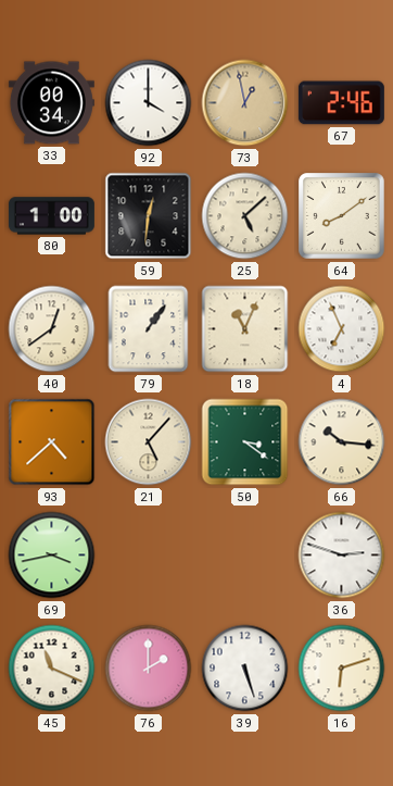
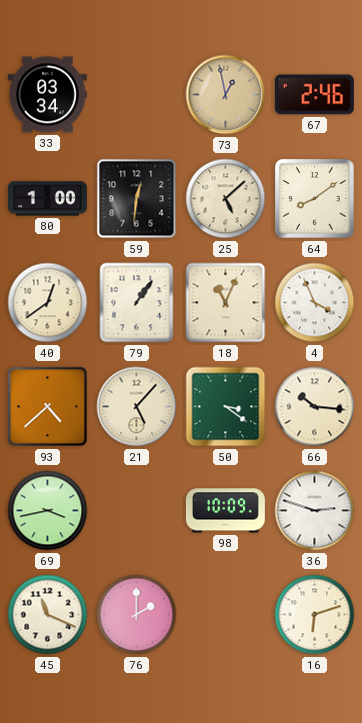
33: 00:34 -> 03:34
92: 4:00 -> none
4: 6:56 -> 3:56
98: none -> 10:09
39: 5:27 -> none
